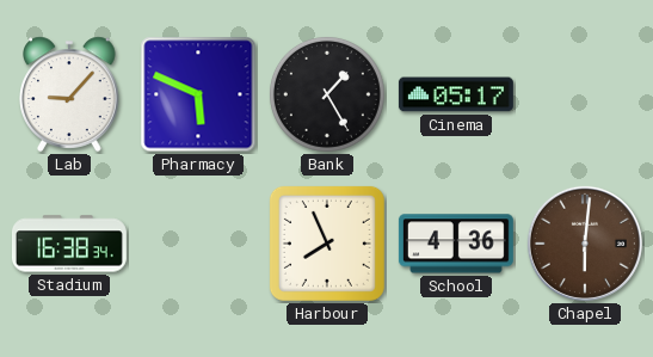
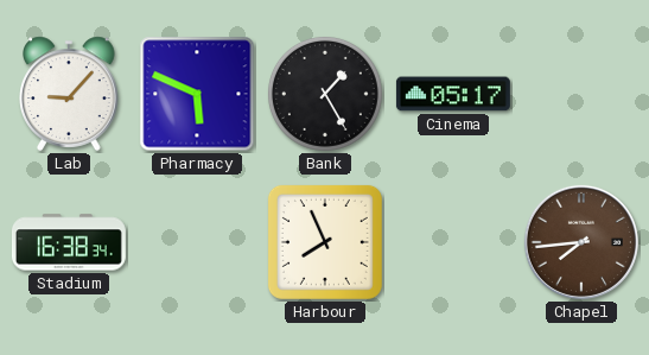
School: 4:36 -> none
Chapel: 6:01 -> 7:44
